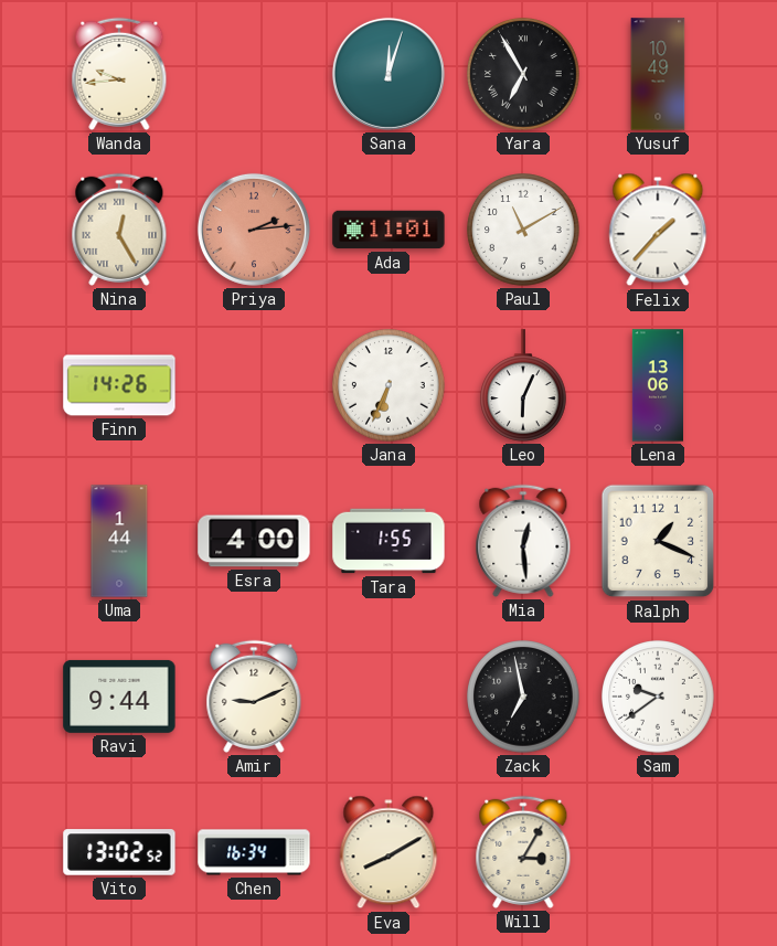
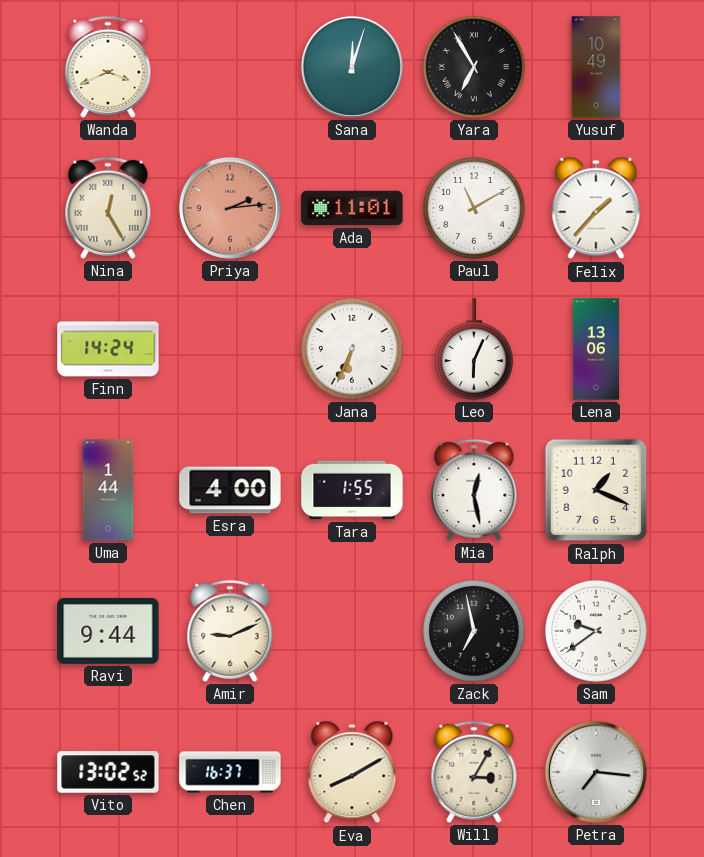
Wanda: 9:44 -> 3:41
Finn: 14:26 -> 14:24
Mia: 12:29 -> 12:28
Chen: 16:34 -> 16:37
Petra: none -> 7:16
